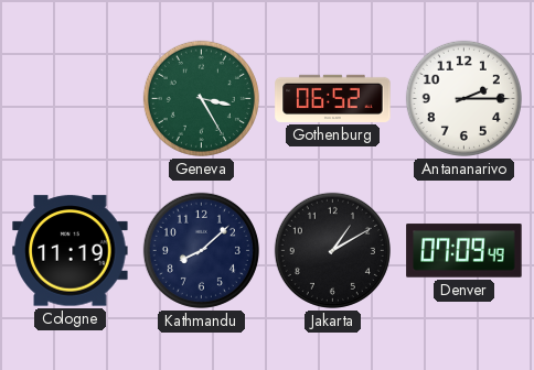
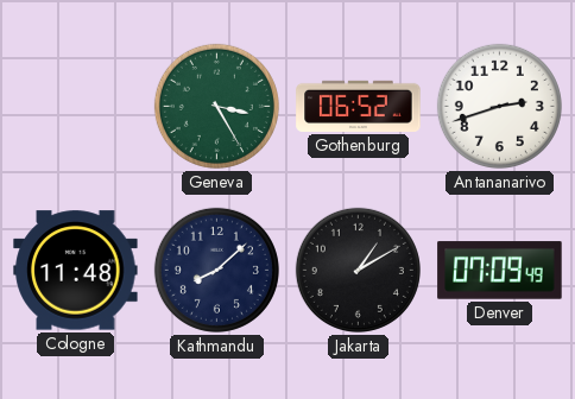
Antananarivo: 2:15 -> 2:42
Cologne: 11:19 -> 11:48
